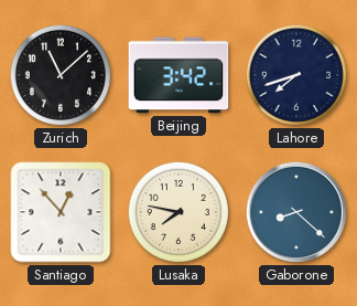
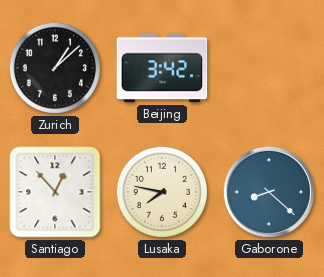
Zurich: 11:08 -> 1:08
Lahore: 7:42 -> none
